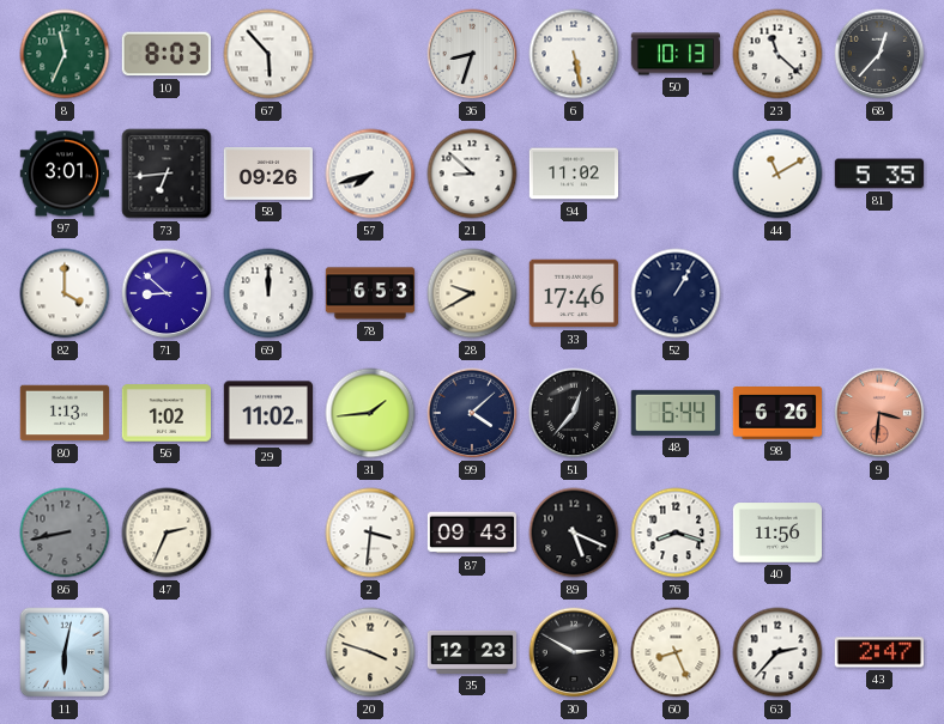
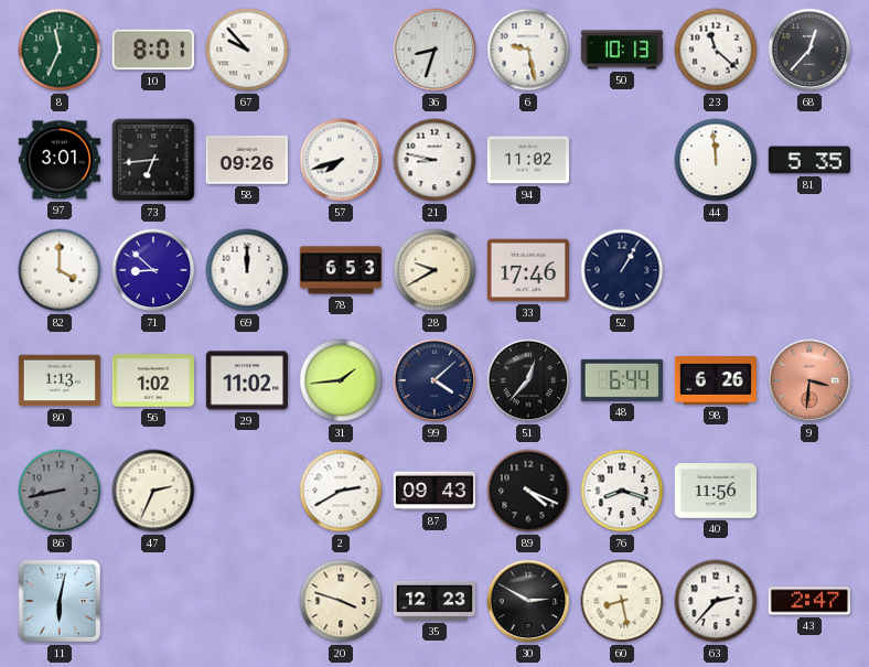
10: 8:03 -> 8:01
67: 5:53 -> 9:53
6: 5:28 -> 9:28
21: 8:52 -> 8:47
44: 11:10 -> 11:59
2: 3:31 -> 2:40
89: 5:19 -> 4:19
60: 8:26 -> 8:28
